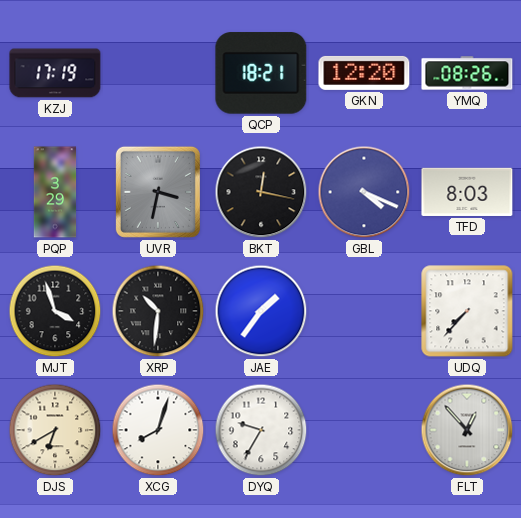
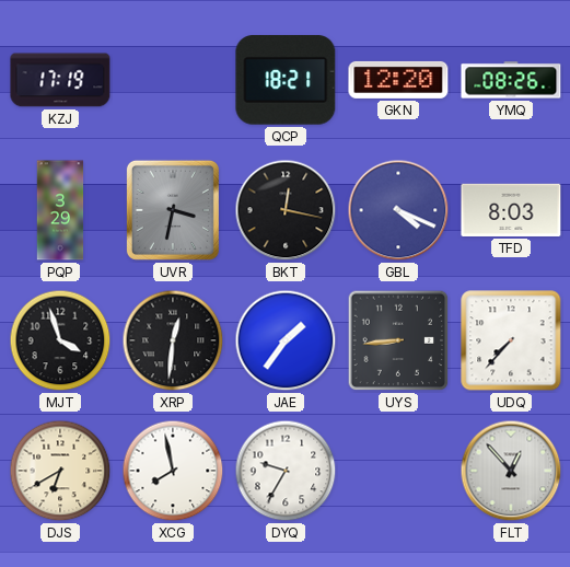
XRP: 10:31 -> 12:31
UYS: none -> 8:44
XCG: 8:03 -> 7:58
